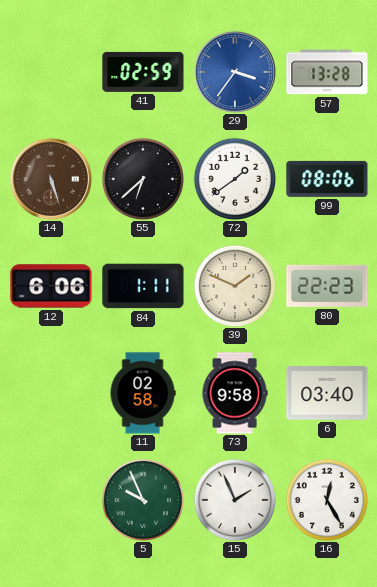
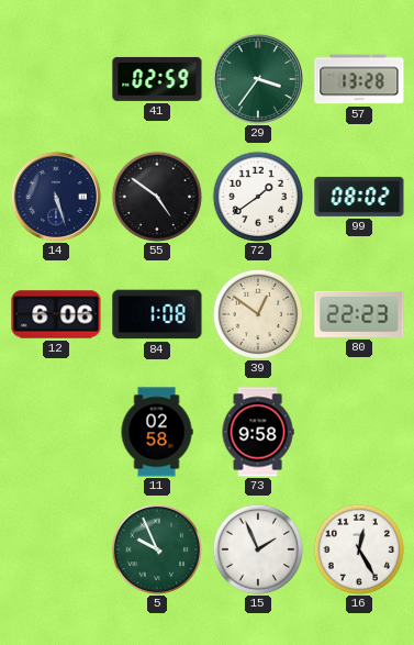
29 dial: blue -> green
14 dial: brown -> navy
55: 6:38 -> 4:51
99: 08:06 -> 08:02
84: 1:11 -> 1:08
39: 1:49 -> 12:51
6: 03:40 -> none
